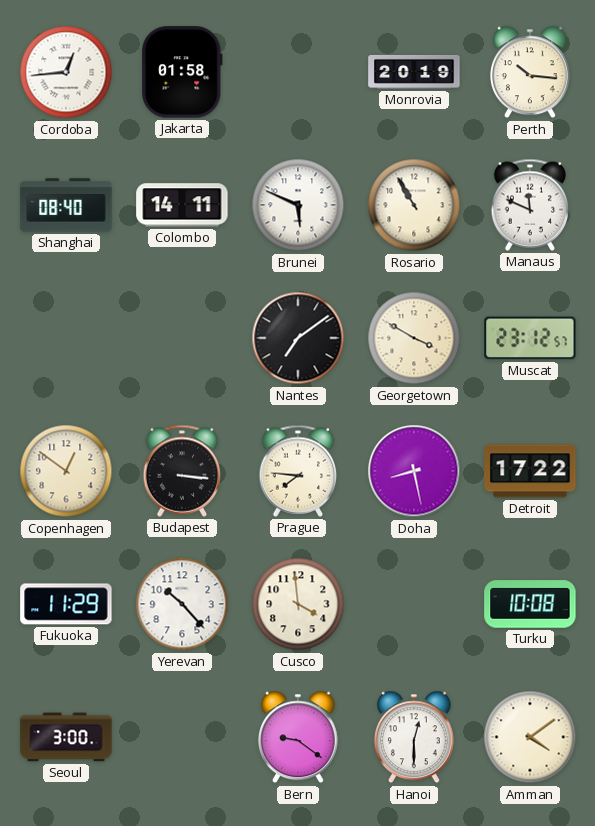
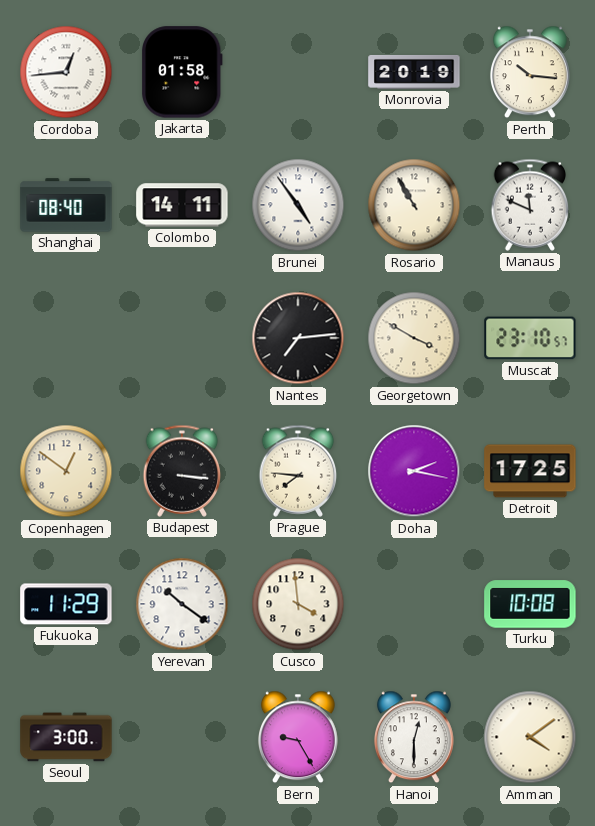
Brunei: 5:49 -> 4:54
Nantes: 7:09 -> 7:14
Muscat: 23:12 -> 23:10
Doha: 8:28 -> 2:17
Detroit: 17:22 -> 17:25
Yerevan: 10:23 -> 10:21
Bern: 9:21 -> 9:25
